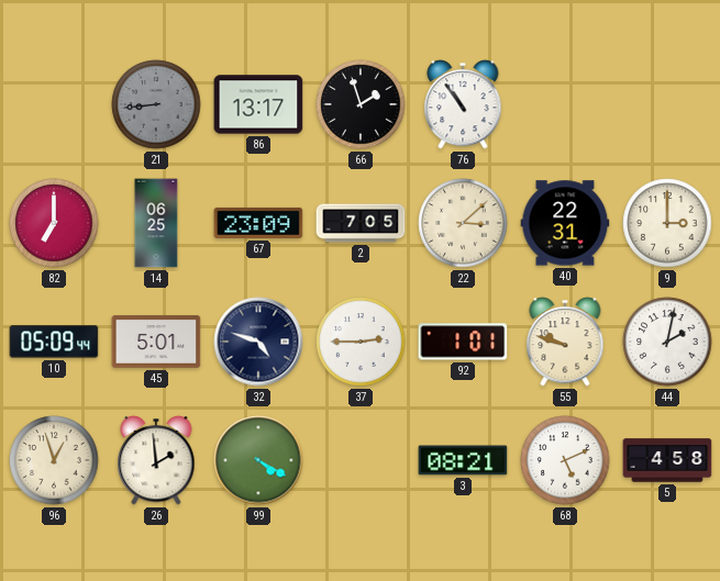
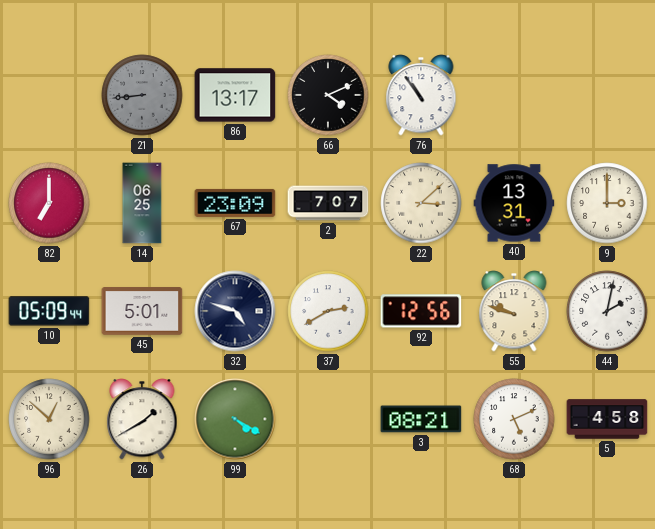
66: 1:57 -> 4:11
2: 7:05 -> 7:07
40: 22:31 -> 13:31
37: 2:45 -> 2:40
92: 1:01 -> 12:56
96: 12:57 -> 12:52
26: 1:59 -> 1:40
